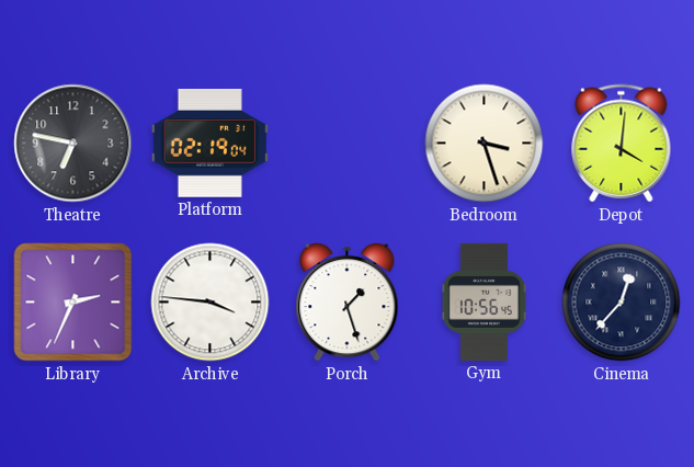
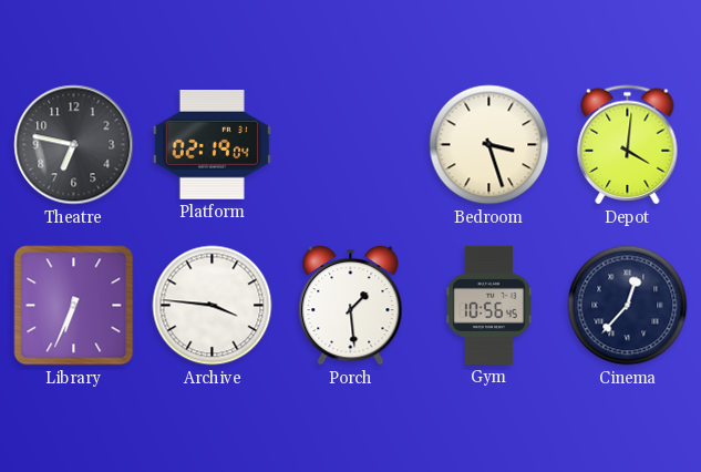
Library: 2:34 -> 6:34
Porch: 1:27 -> 1:29
